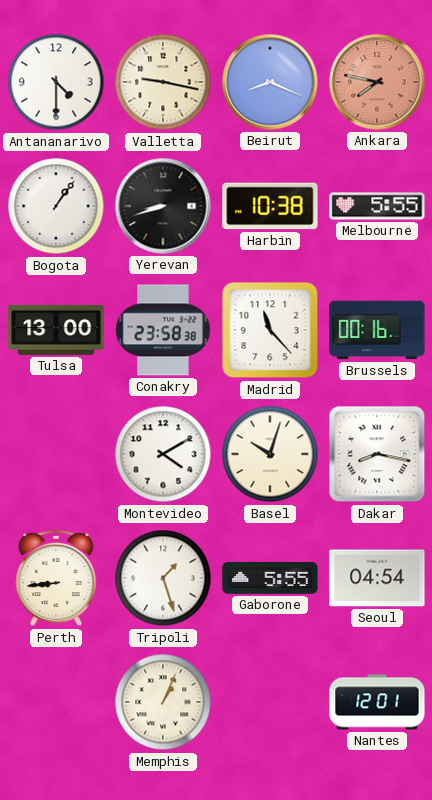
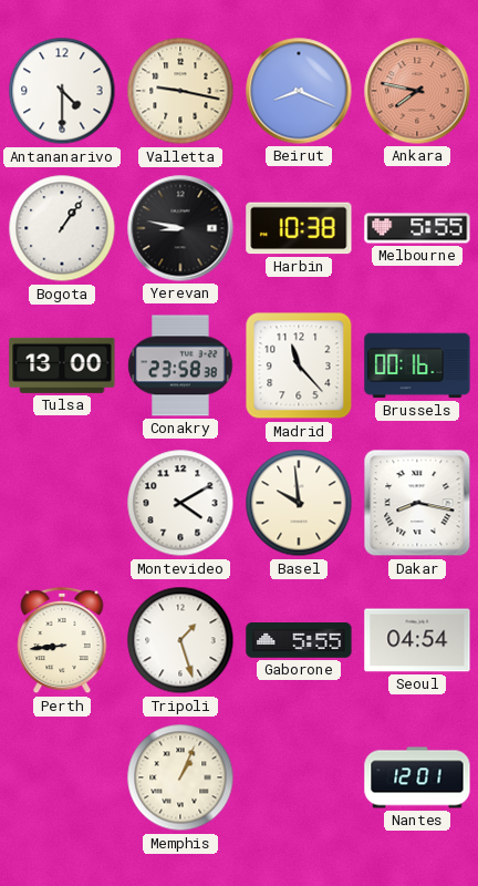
Yerevan: 8:42 -> 8:47
Basel: 10:03 -> 9:59
